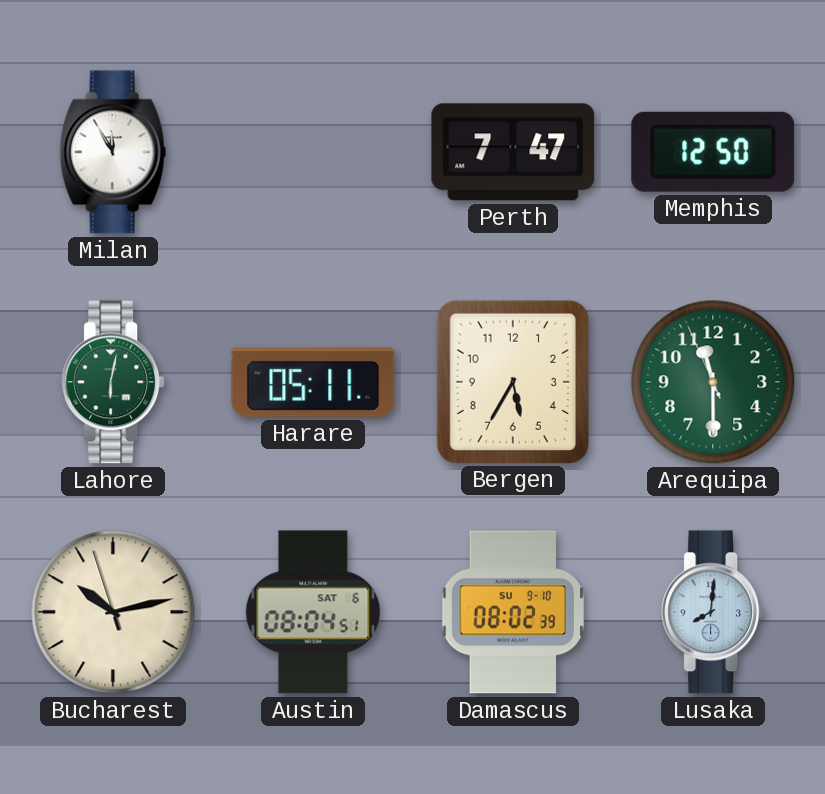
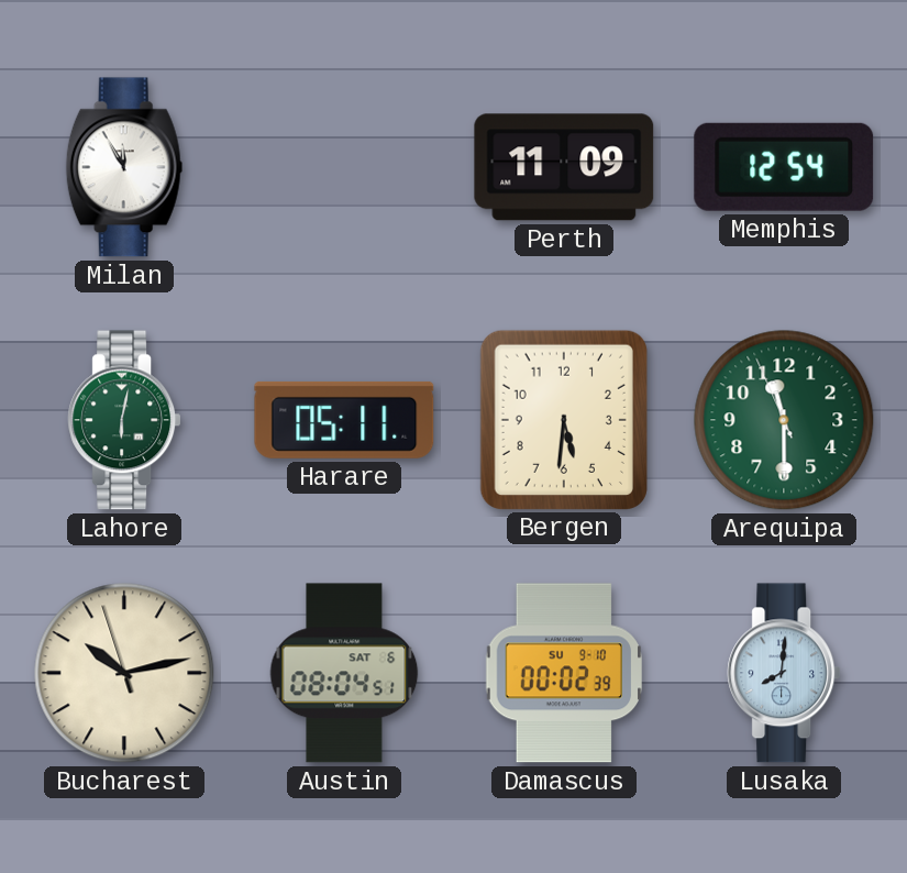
Perth: 7:47 -> 11:09
Memphis: 12:50 -> 12:54
Bergen: 5:35 -> 5:31
Damascus: 08:02 -> 00:02
